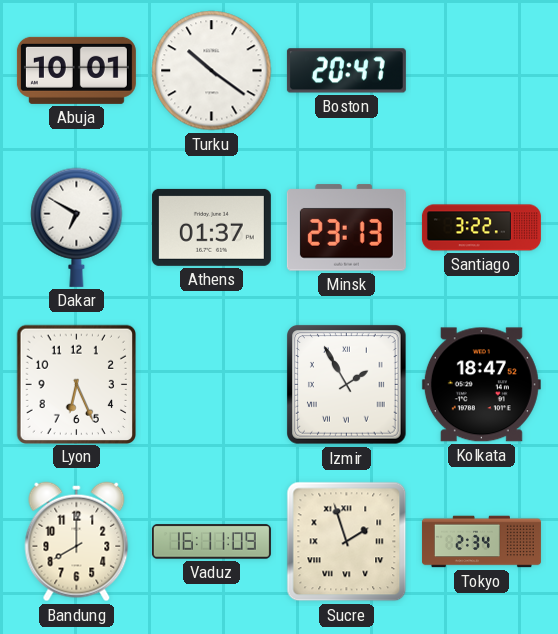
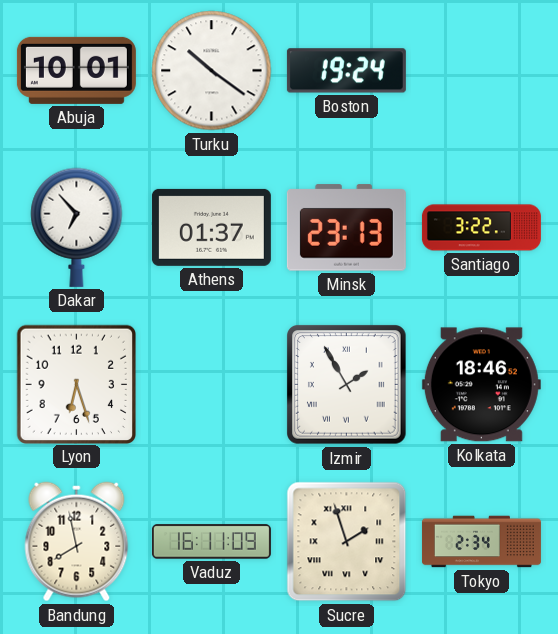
Boston: 20:47 -> 19:24
Dakar: 6:50 -> 6:53
Lyon: 6:26 -> 6:27
Kolkata: 18:47 -> 18:46
Bandung: 8:00 -> 7:58
